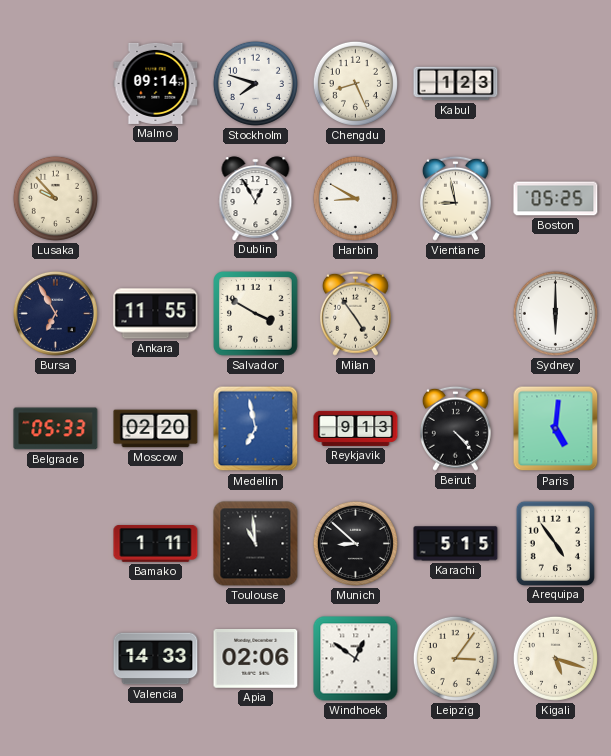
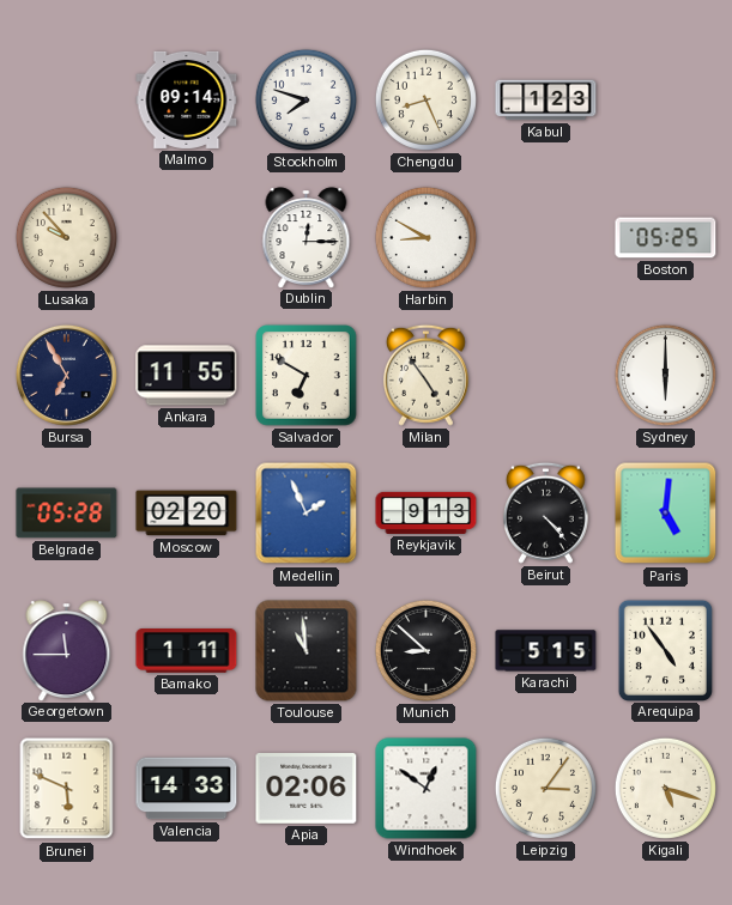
Dublin: 12:55 -> 12:15
Vientiane: 8:58 -> none
Salvador: 3:50 -> 6:50
Belgrade: 05:33 -> 05:28
Medellin: 6:58 -> 1:56
Georgetown: none -> 11:45
Brunei: none -> 5:49
